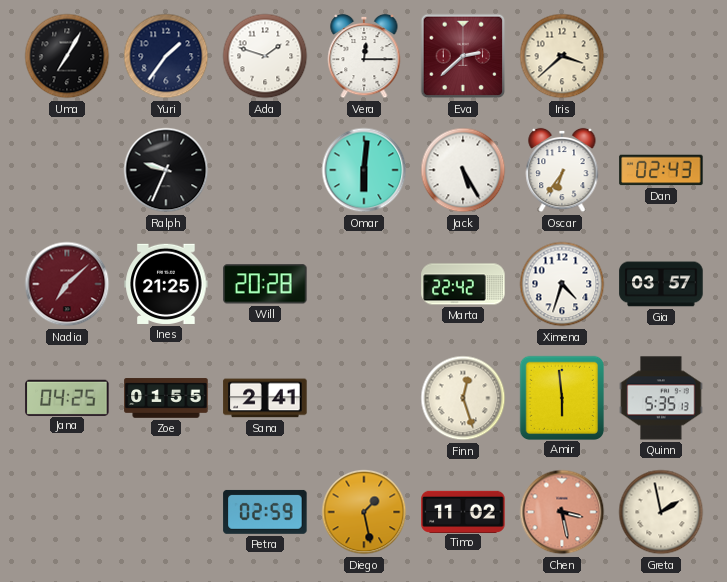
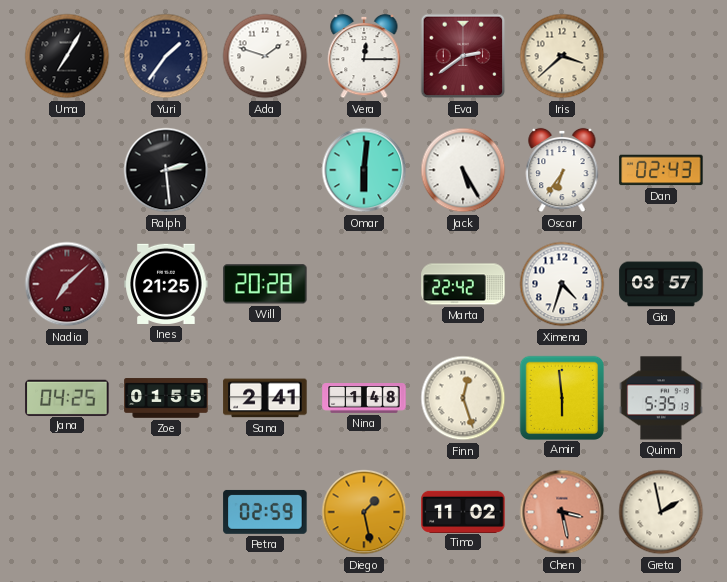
Eva: 2:38 -> 2:39
Ralph: 9:34 -> 2:29
Nina: none -> 1:48
